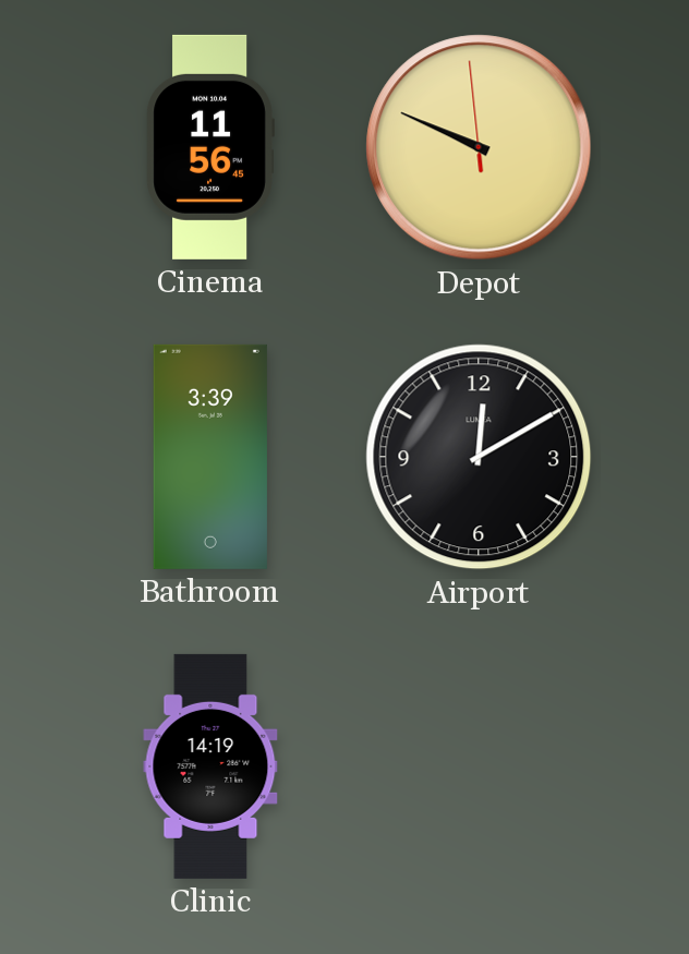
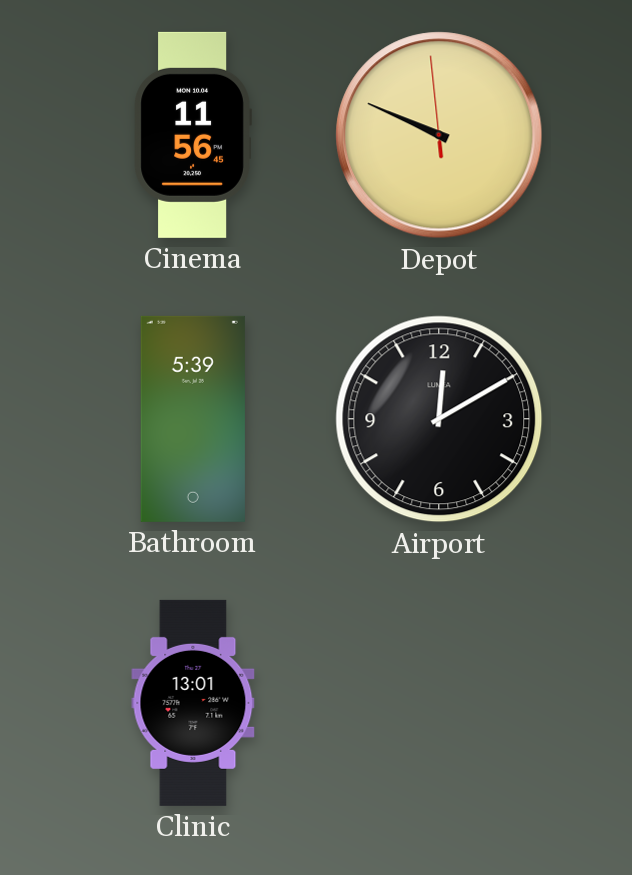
Bathroom: 3:39 -> 5:39
Clinic: 14:19 -> 13:01
